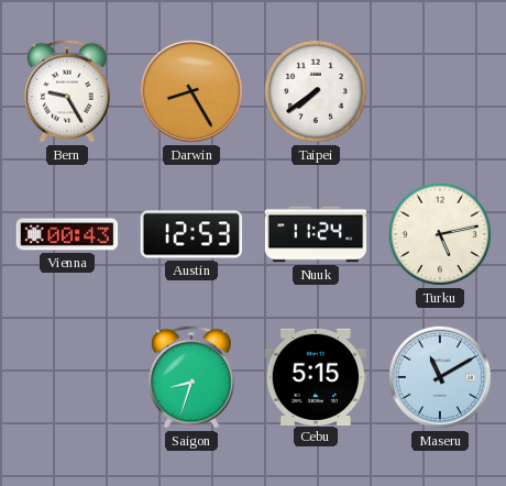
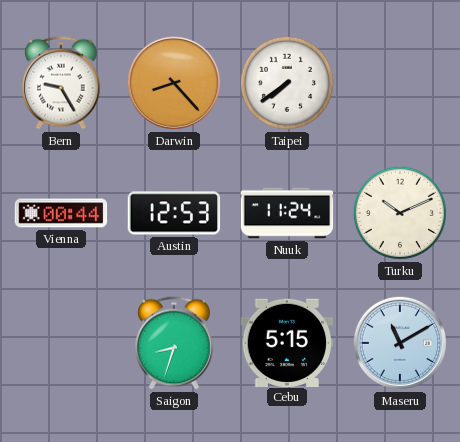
Darwin: 8:25 -> 8:23
Vienna: 00:43 -> 00:44
Turku: 5:13 -> 10:11
